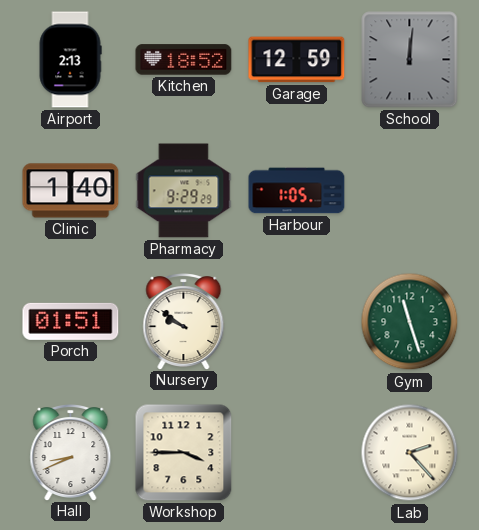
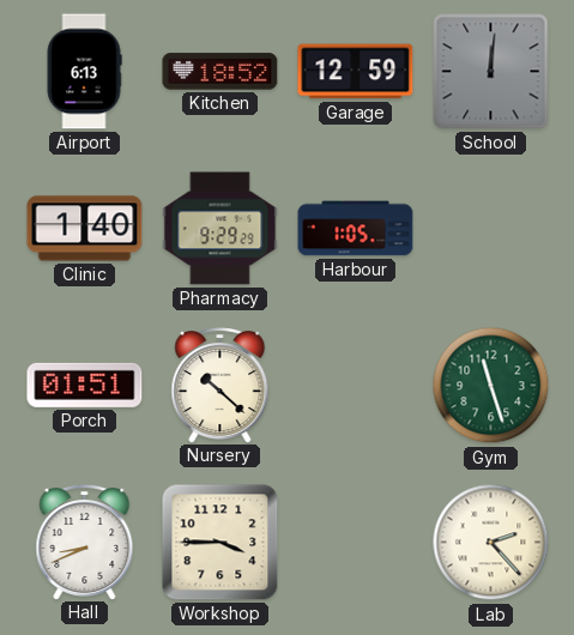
Airport: 2:13 -> 6:13
Nursery: 9:51 -> 10:22
